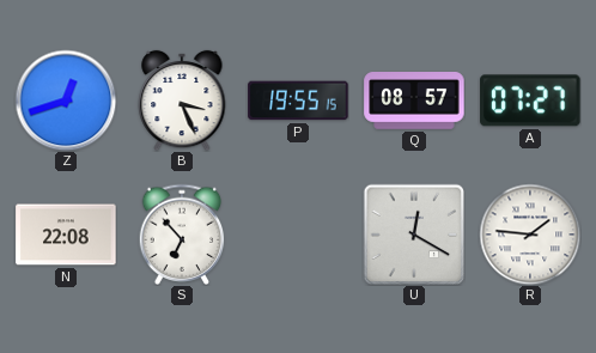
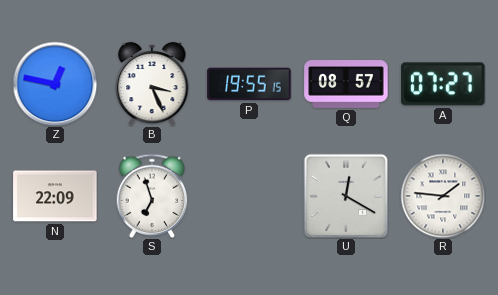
Z: 12:42 -> 12:47
N: 22:08 -> 22:09
S: 6:53 -> 6:57
